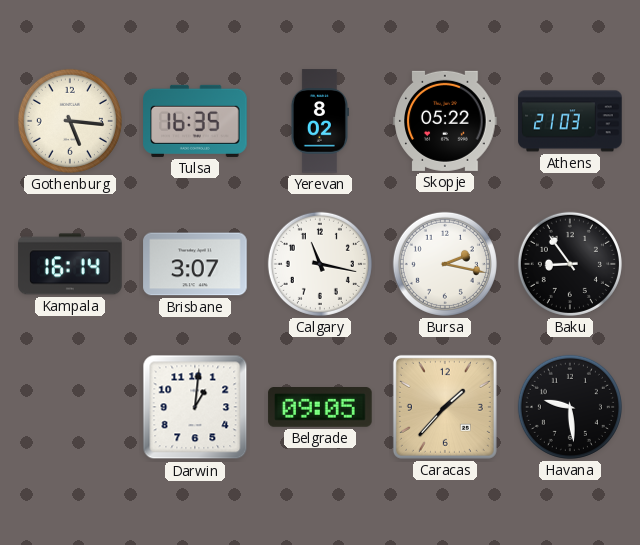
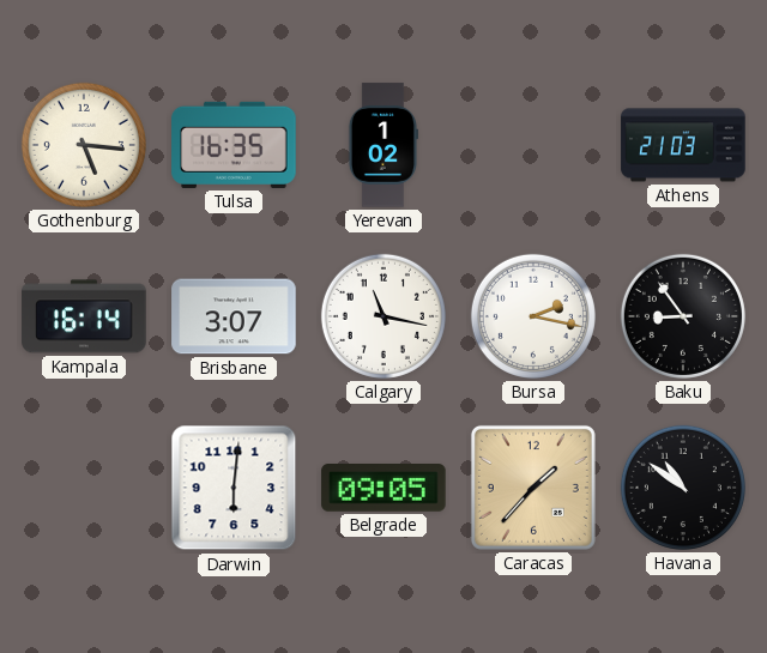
Yerevan: 8:02 -> 1:02
Skopje: 05:22 -> none
Darwin: 1:01 -> 6:01
Havana: 9:29 -> 10:51
